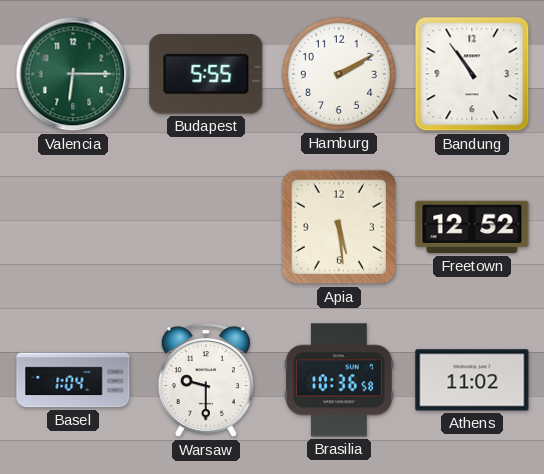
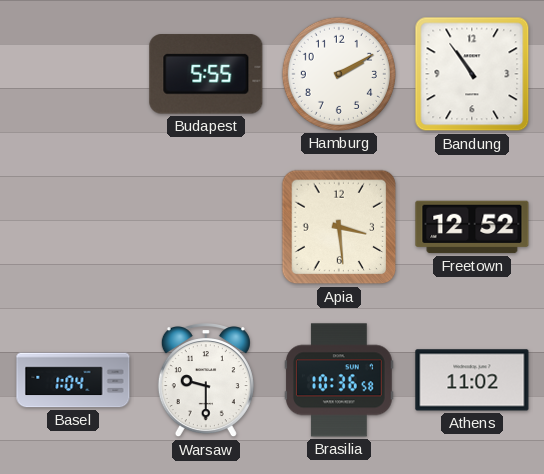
Valencia: 6:15 -> none
Apia: 5:29 -> 3:29
